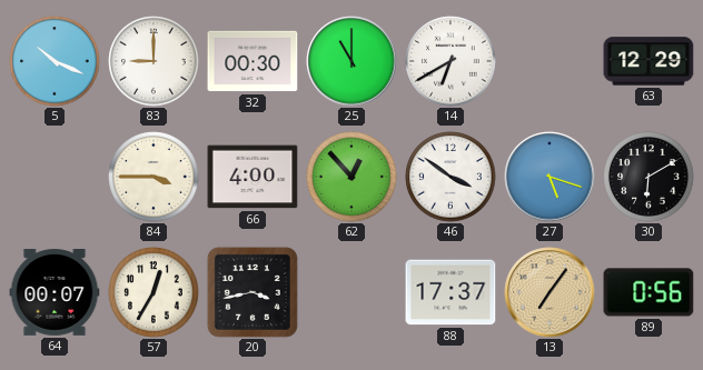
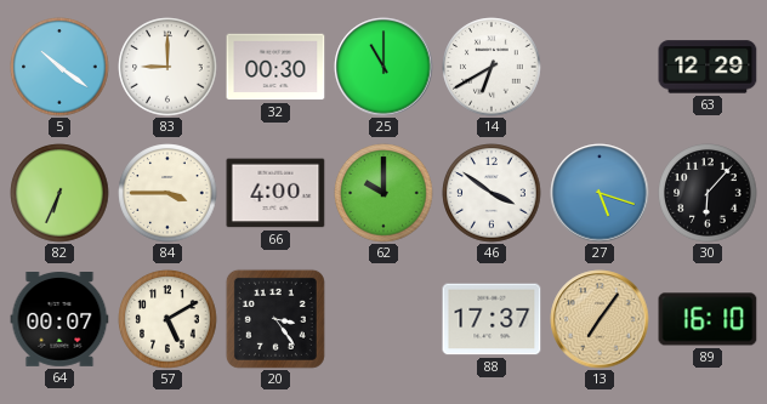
5: 10:19 -> 10:21
82: none -> 6:34
62: 12:53 -> 10:00
30: 6:10 -> 6:07
57: 12:35 -> 5:10
20: 3:43 -> 3:24
89: 0:56 -> 16:10
